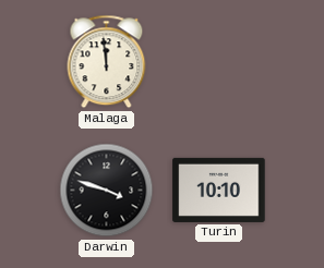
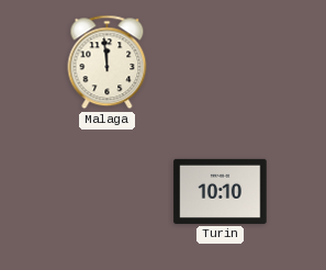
Darwin: 3:48 -> none
